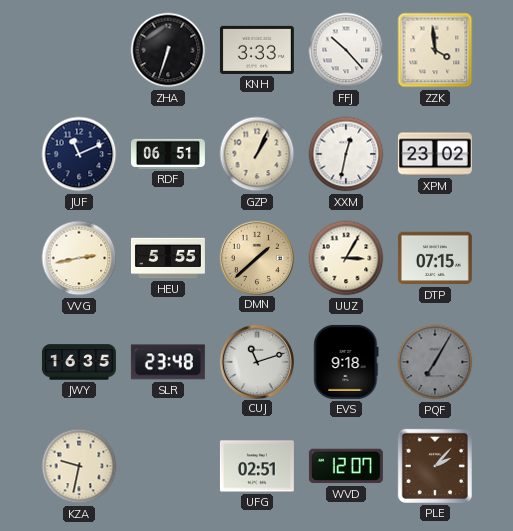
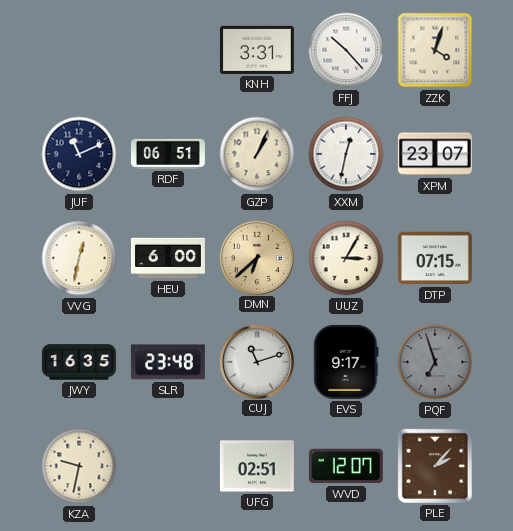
ZHA: 6:33 -> none
KNH: 3:33 -> 3:31
ZZK: 3:59 -> 4:03
XPM: 23:02 -> 23:07
VVG: 2:43 -> 12:32
HEU: 5:55 -> 6:00
DMN: 1:38 -> 6:38
EVS: 9:18 -> 9:17
PQF: 7:05 -> 6:57
